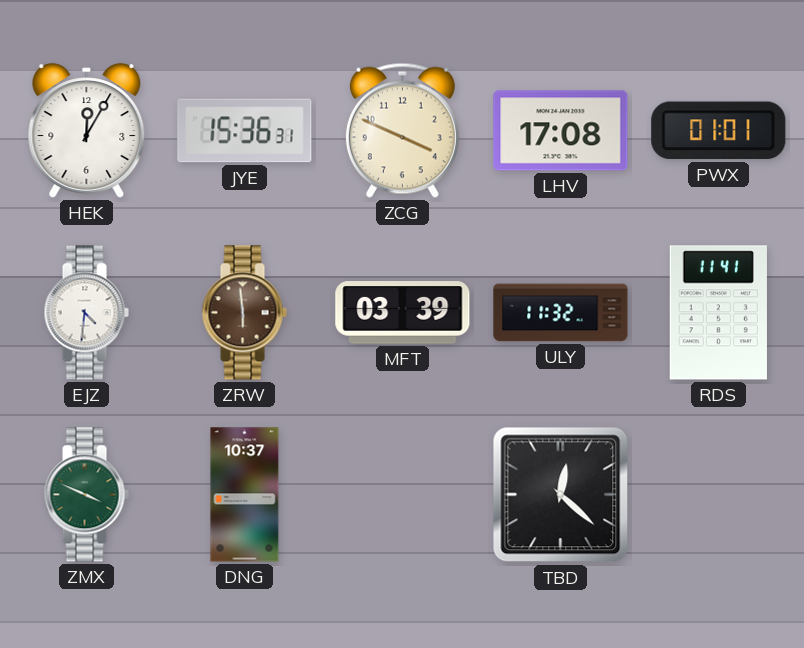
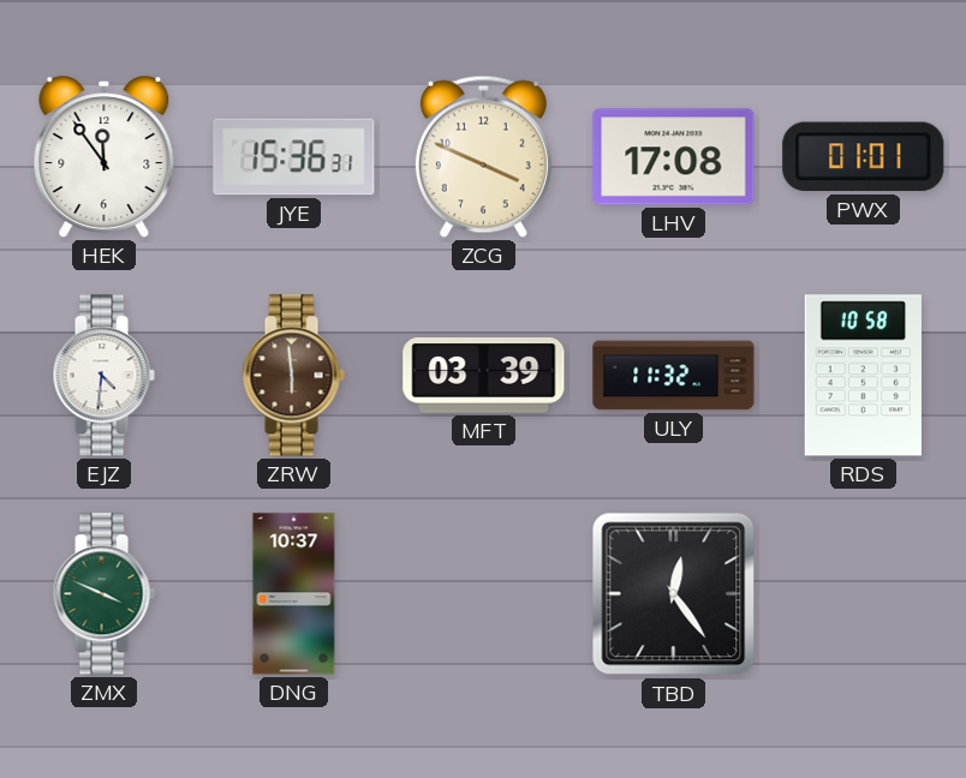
HEK: 12:05 -> 11:54
RDS: 11:41 -> 10:58
TBD: 12:22 -> 12:24
